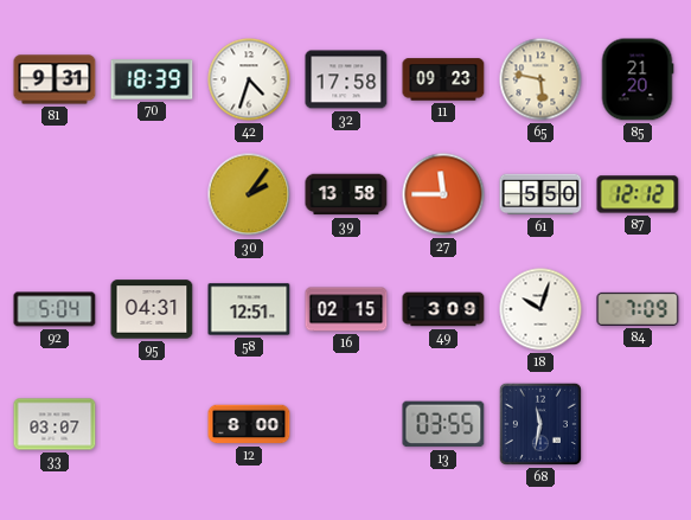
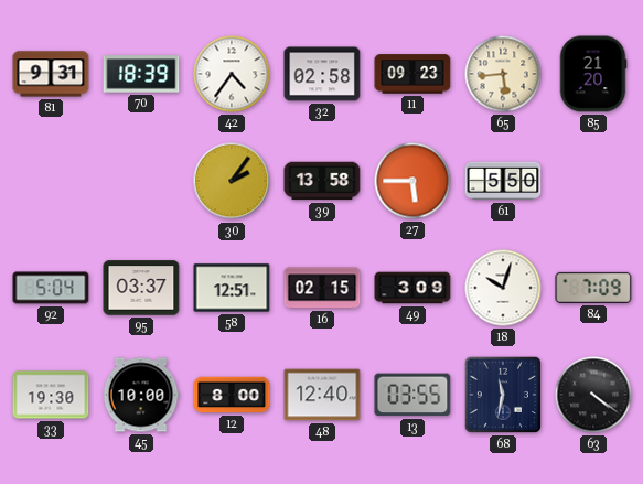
42: 4:33 -> 4:36
32: 17:58 -> 02:58
65: 5:47 -> 5:44
27: 11:45 -> 5:45
87: 12:12 -> none
95: 04:31 -> 03:37
33: 03:07 -> 19:30
45: none -> 10:00
48: none -> 12:40
63: none -> 4:21
